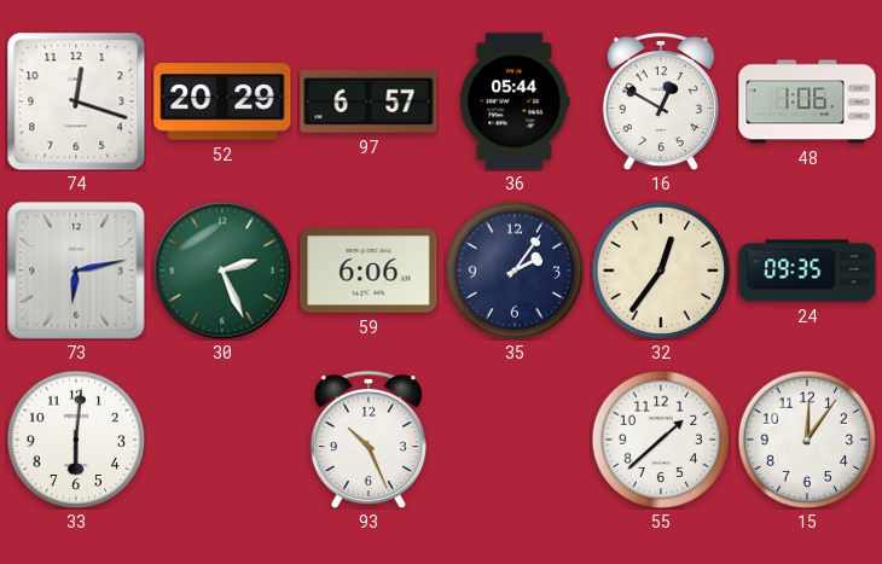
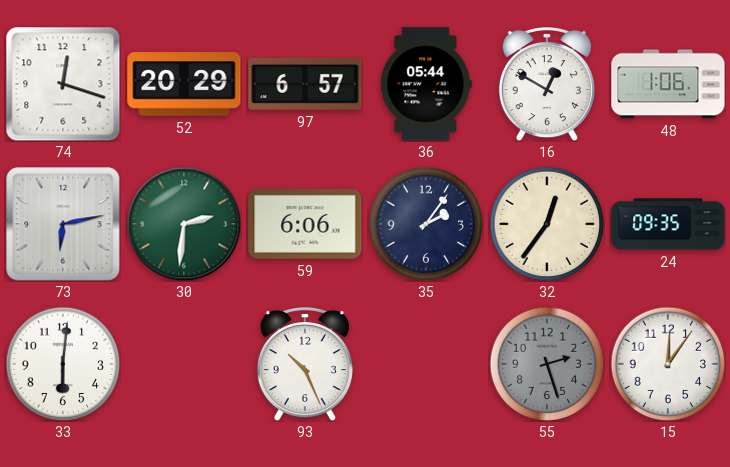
30: 2:26 -> 2:31
55: 1:38 -> 2:27
55 dial: white -> grey
